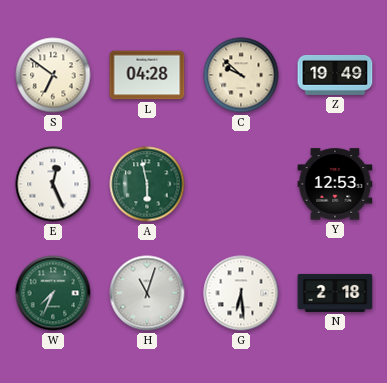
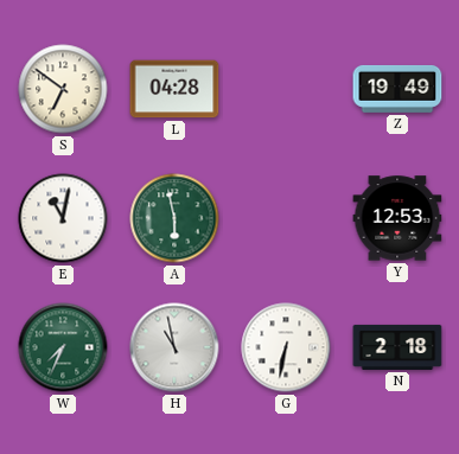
C: 9:52 -> none
E: 12:26 -> 11:02
H: 11:03 -> 10:58
G: 6:29 -> 6:32
